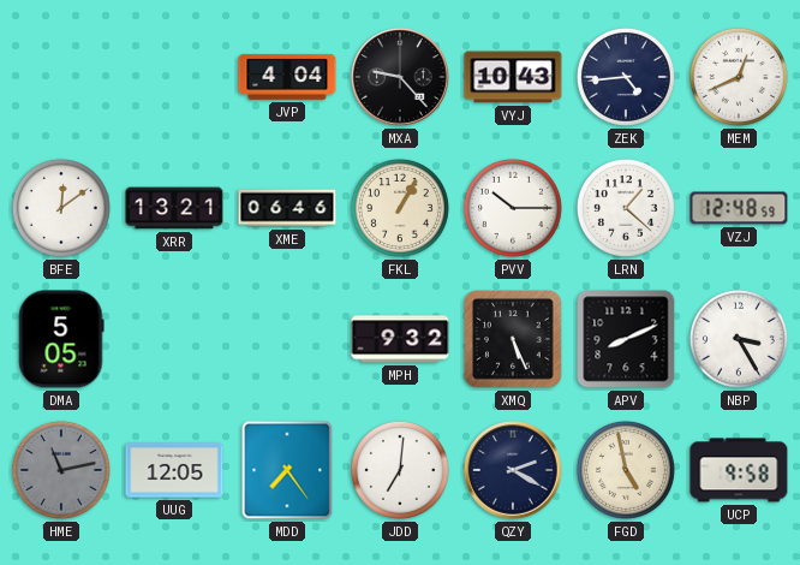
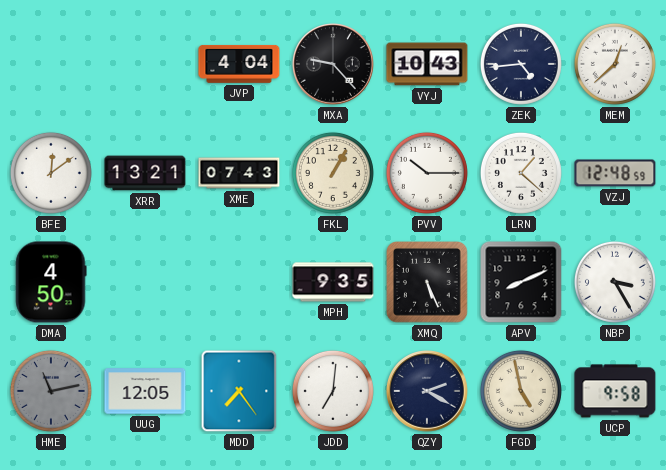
MEM: 12:41 -> 12:38
XME: 06:46 -> 07:43
DMA: 5:05 -> 4:50
MPH: 9:32 -> 9:35
